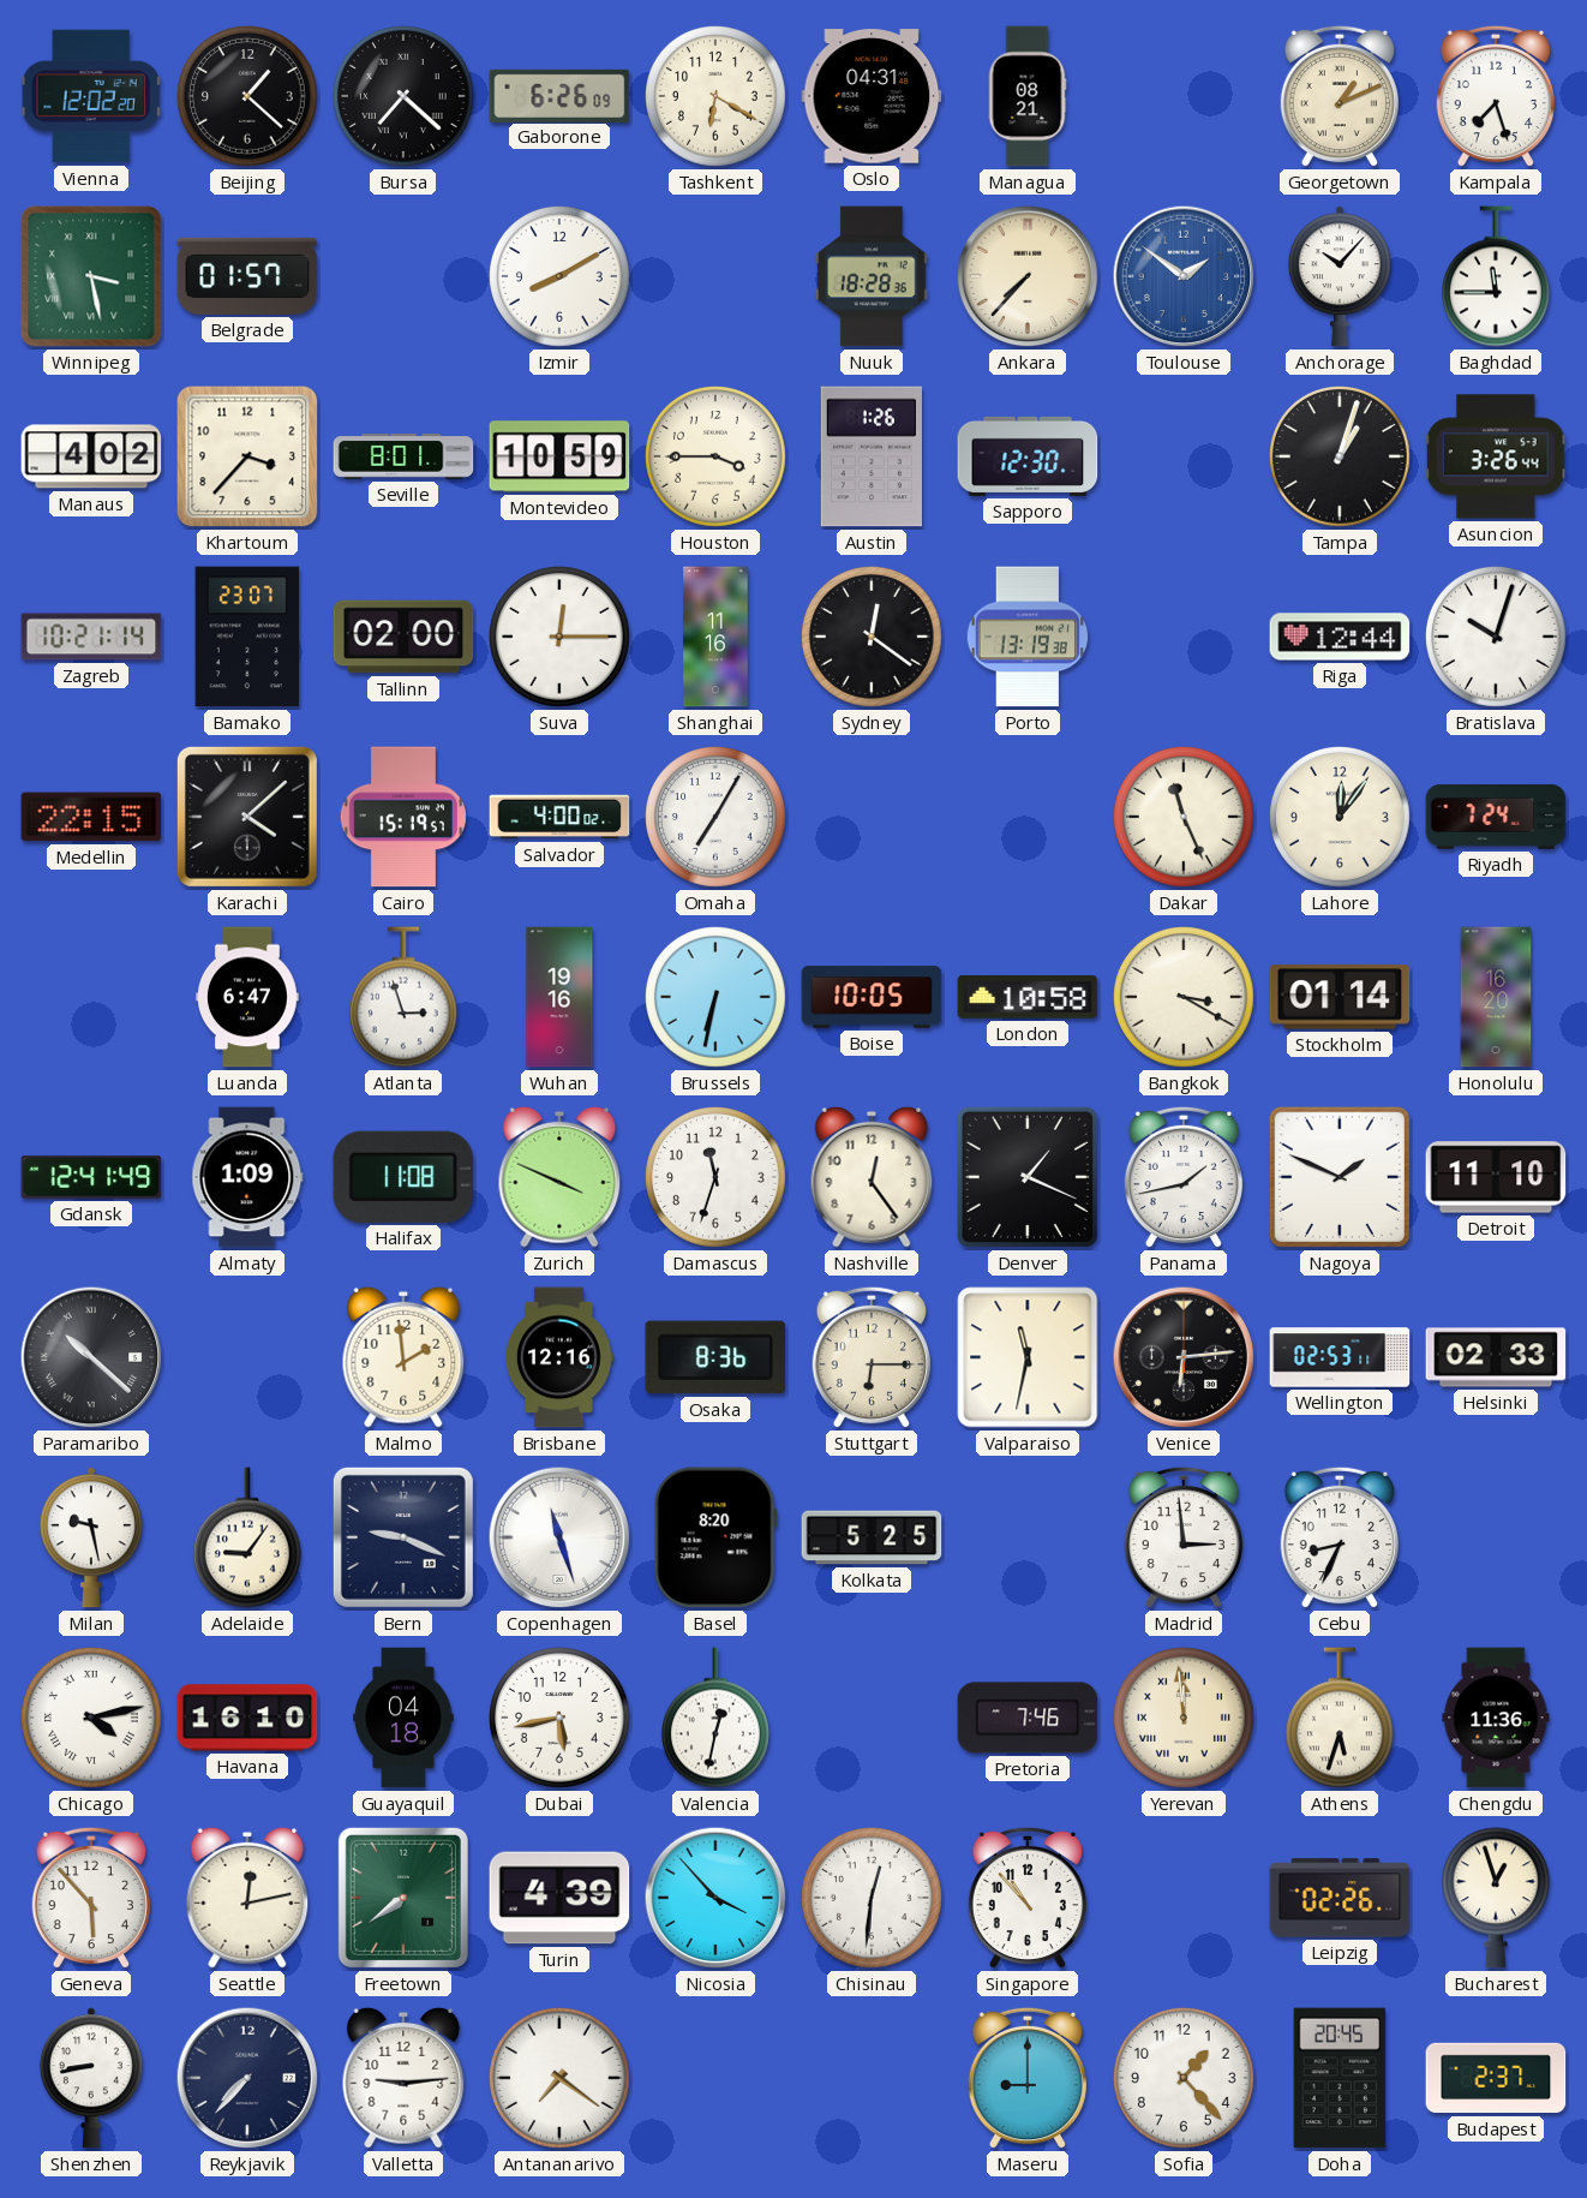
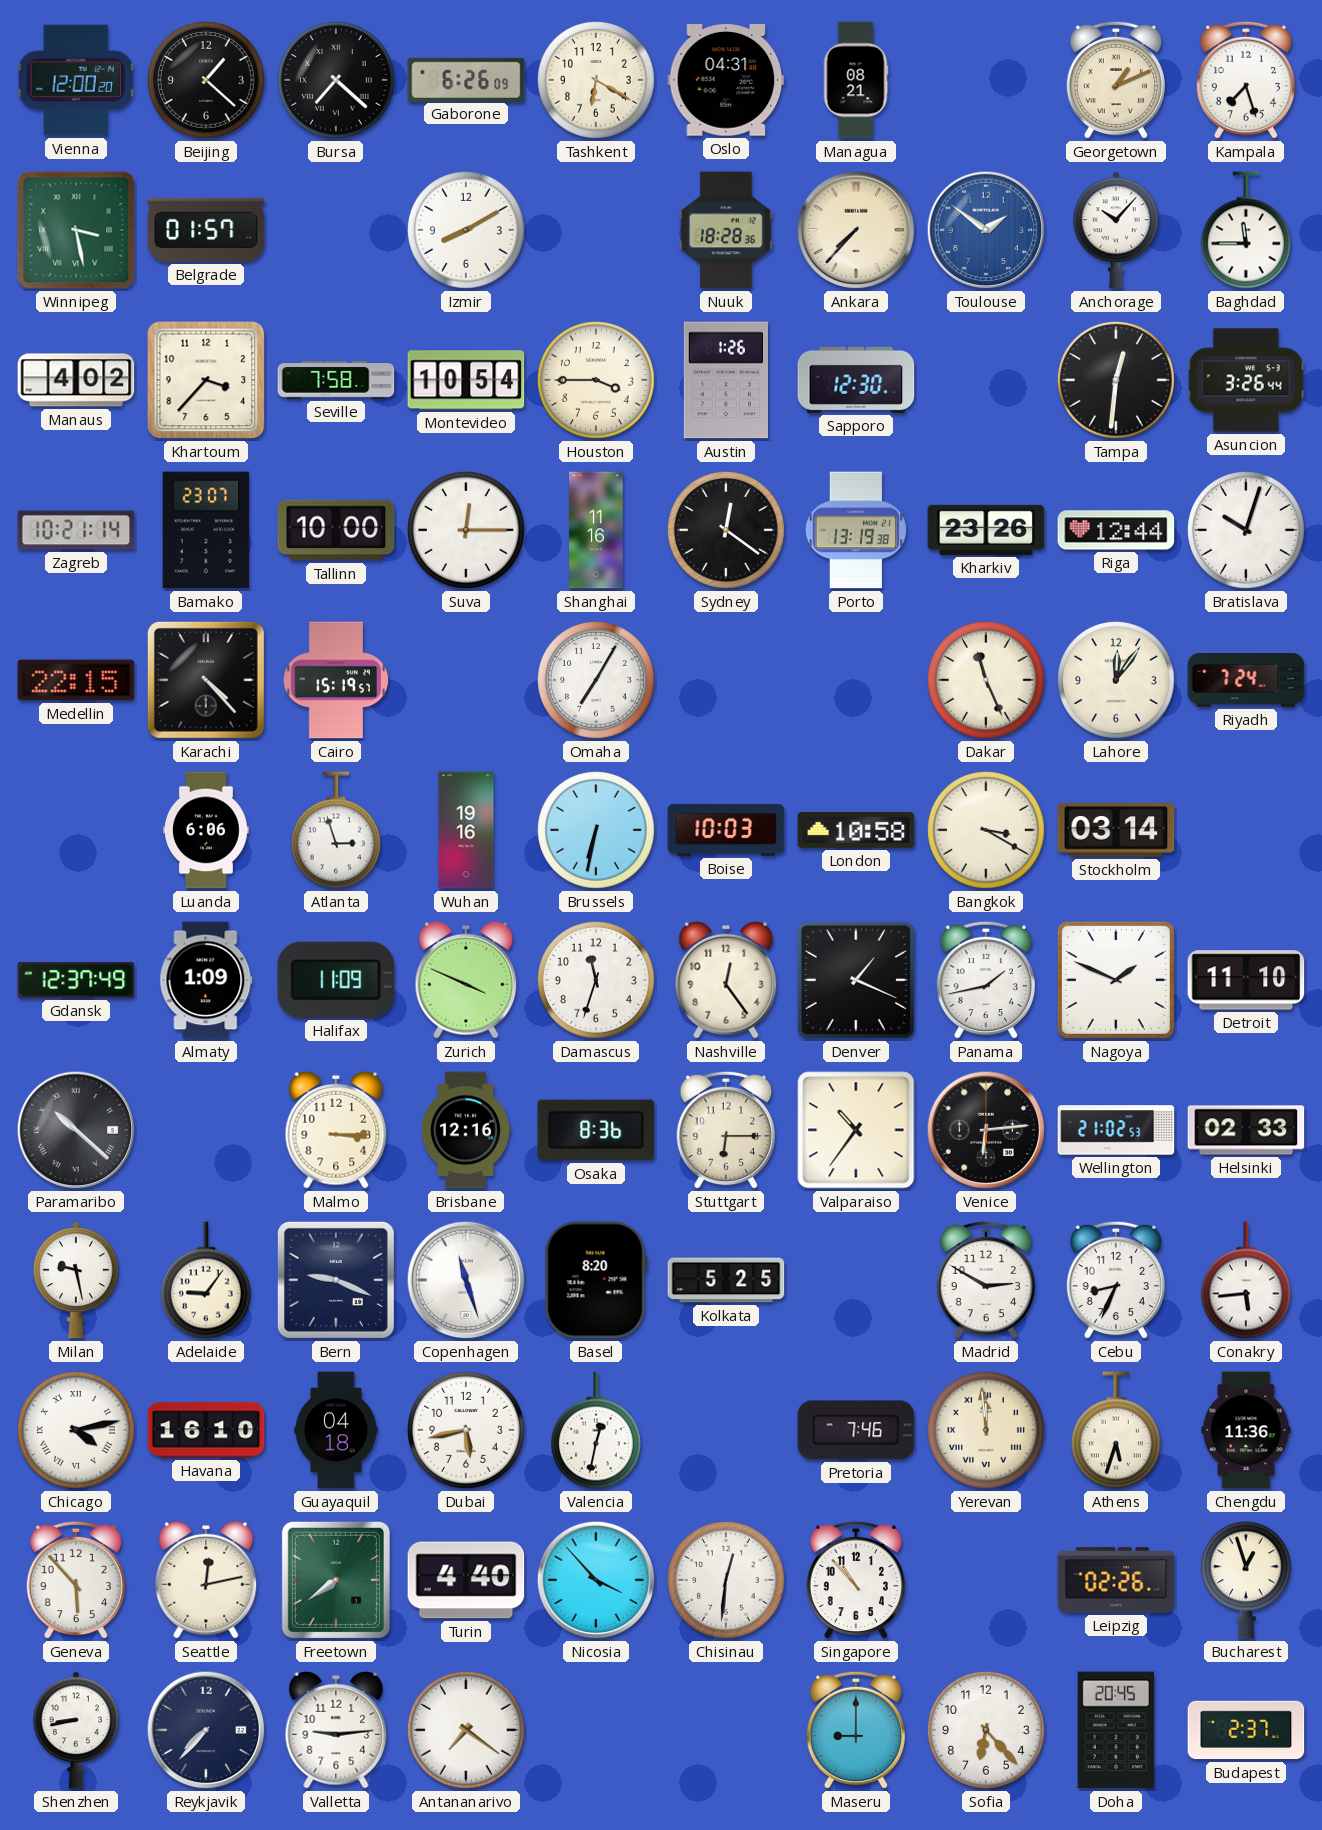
Vienna: 12:02 -> 12:00
Seville: 8:01 -> 7:58
Montevideo: 10:59 -> 10:54
Tampa: 1:03 -> 12:31
Tallinn: 02:00 -> 10:00
Kharkiv: none -> 23:26
Karachi: 4:08 -> 4:23
Salvador: 4:00 -> none
Luanda: 6:47 -> 6:06
Boise: 10:05 -> 10:03
Stockholm: 01:14 -> 03:14
Honolulu: 16:20 -> none
Gdansk: 12:41 -> 12:37
Halifax: 11:08 -> 11:09
Malmo: 1:59 -> 3:15
Valparaiso: 11:32 -> 10:36
Wellington: 02:53 -> 21:02
Madrid: 2:59 -> 2:50
Conakry: none -> 5:44
Turin: 4:39 -> 4:40
Sofia: 1:23 -> 6:23
